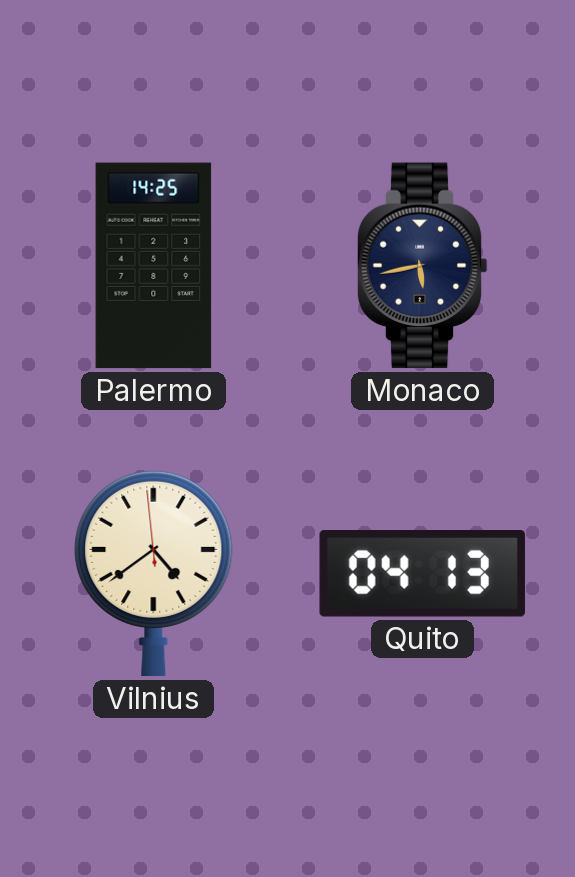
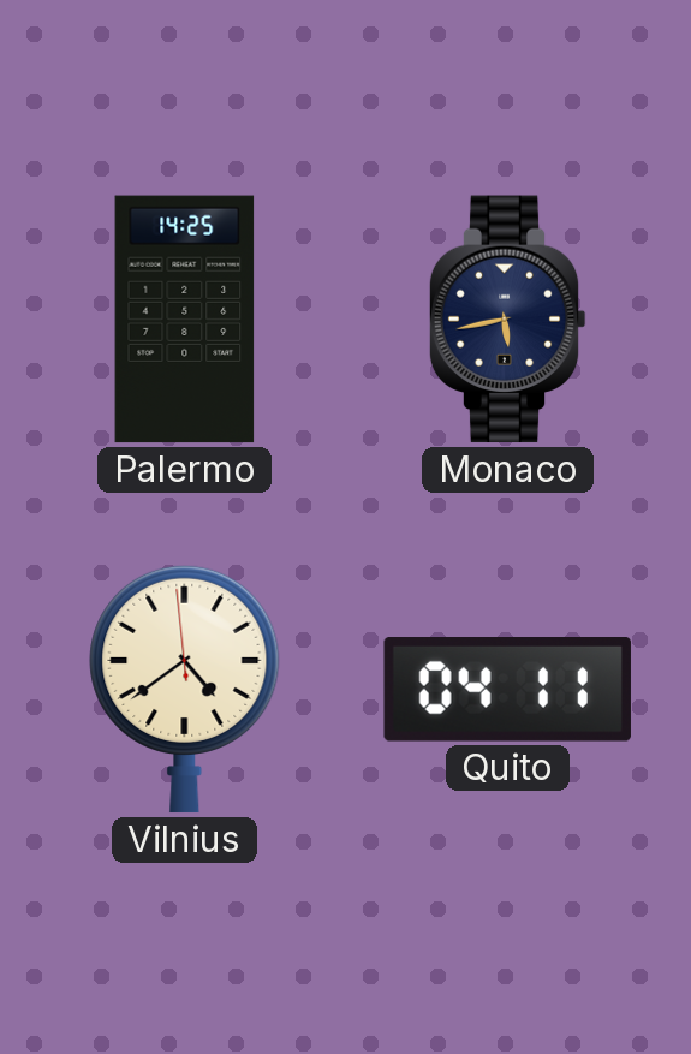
Quito: 04:13 -> 04:11
